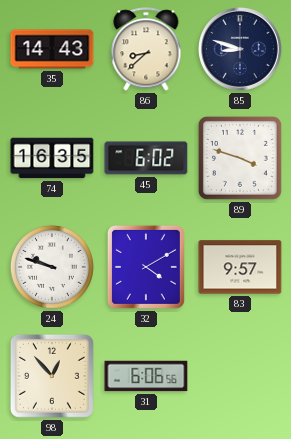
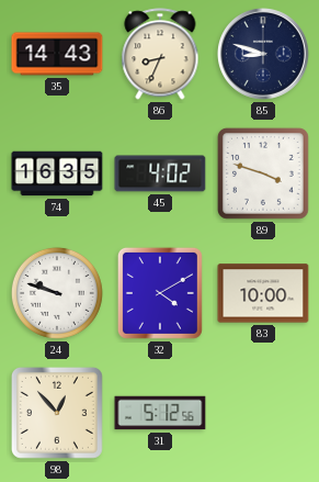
86: 8:38 -> 8:34
45: 6:02 -> 4:02
83: 9:57 -> 10:00
31: 6:06 -> 5:12
